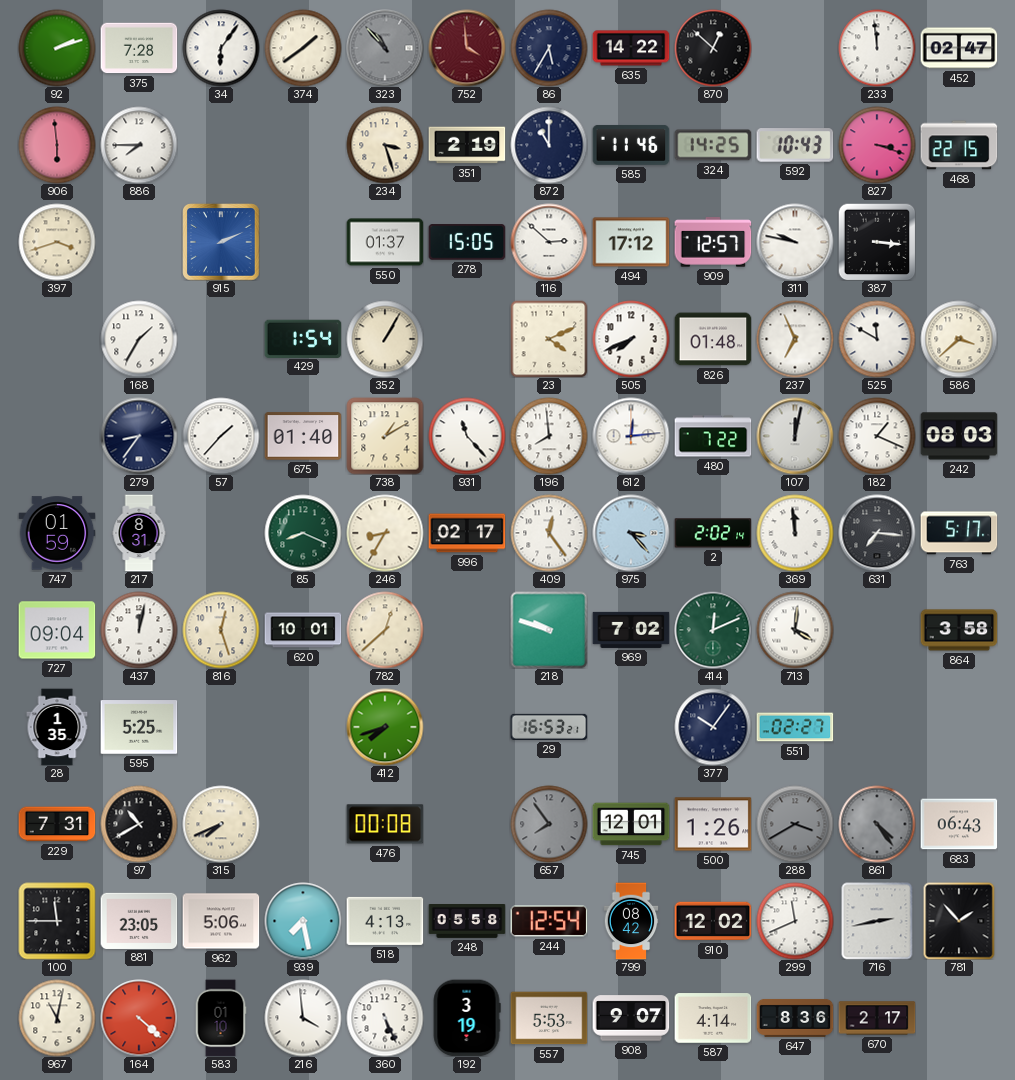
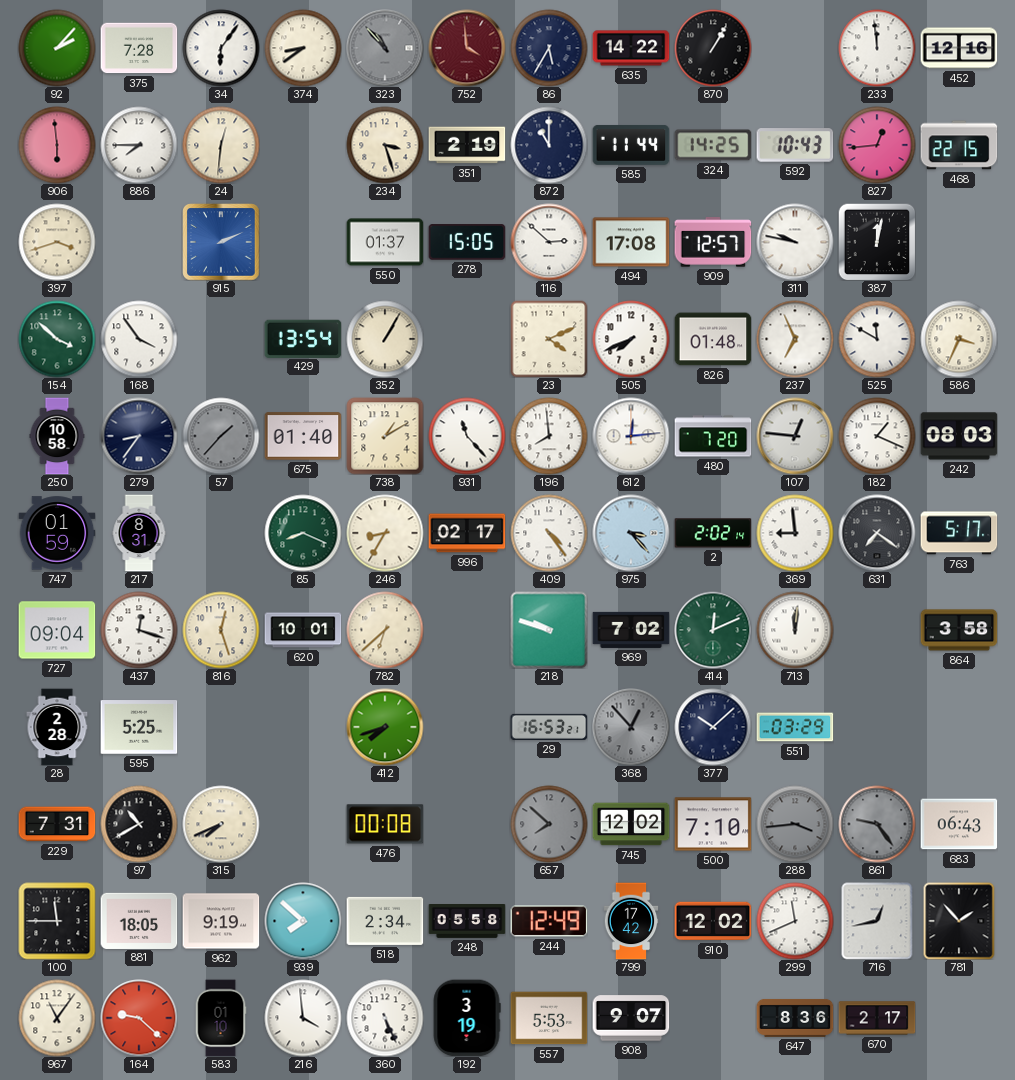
92: 2:12 -> 2:07
374: 1:39 -> 8:39
870: 12:52 -> 1:05
452: 02:47 -> 12:16
24: none -> 12:31
585: 11:46 -> 11:44
827: 3:18 -> 12:44
494: 17:12 -> 17:08
387: 3:16 -> 12:02
154: none -> 3:52
168: 1:35 -> 3:54
429: 1:54 -> 13:54
586: 3:38 -> 3:34
250: none -> 10:58
57 dial: white -> grey
480: 7:22 -> 7:20
107: 12:02 -> 12:46
409: 12:24 -> 4:24
369: 11:59 -> 8:59
631: 7:16 -> 7:21
437: 12:02 -> 12:18
782: 12:38 -> 6:38
713: 4:01 -> 12:01
28: 1:35 -> 2:28
368: none -> 12:53
377: 10:06 -> 10:08
551: 02:27 -> 03:29
657: 7:54 -> 7:52
745: 12:01 -> 12:02
500: 1:26 -> 7:10
288: 3:40 -> 3:44
861: 4:24 -> 9:24
881: 23:05 -> 18:05
962: 5:06 -> 9:19
939: 7:28 -> 7:52
518: 4:13 -> 2:34
244: 12:54 -> 12:49
799: 08:42 -> 17:42
716: 2:43 -> 12:43
967: 11:02 -> 11:06
164: 4:22 -> 9:22
587: 4:14 -> none
